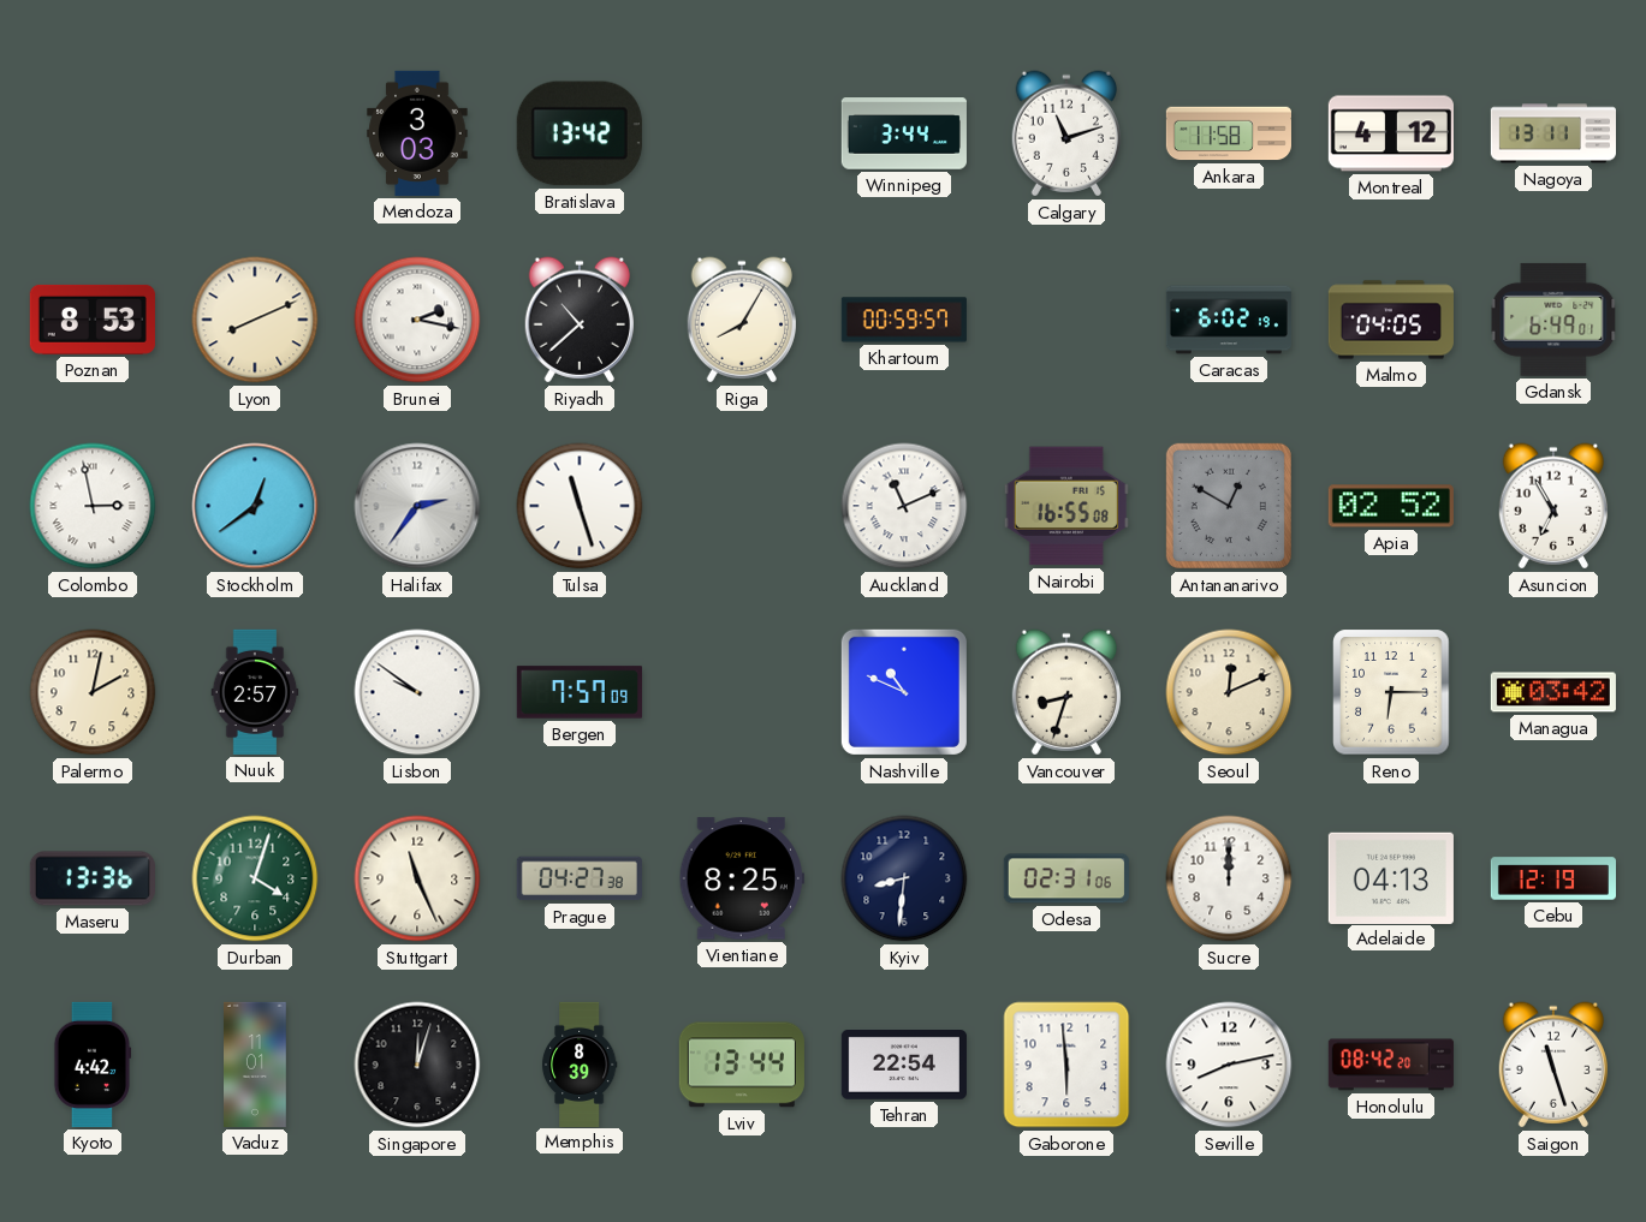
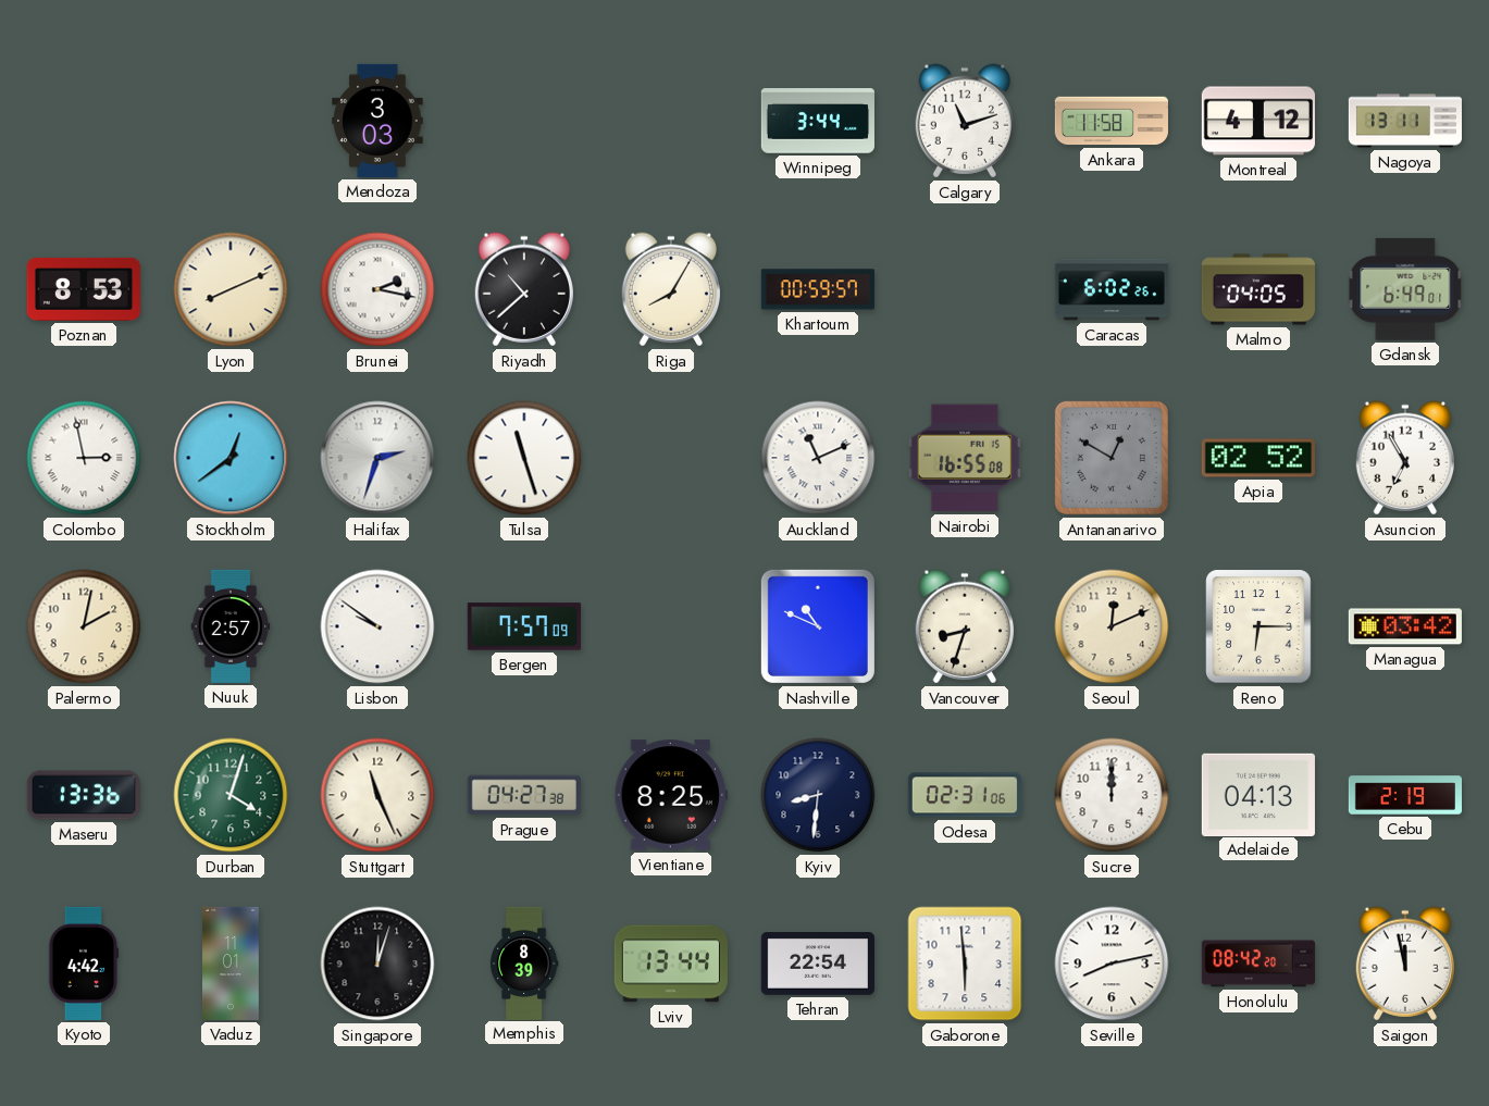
Bratislava: 13:42 -> none
Caracas: 6:02:19 -> 6:02:26
Halifax: 2:36 -> 2:33
Cebu: 12:19 -> 2:19
Saigon: 11:27 -> 11:58
